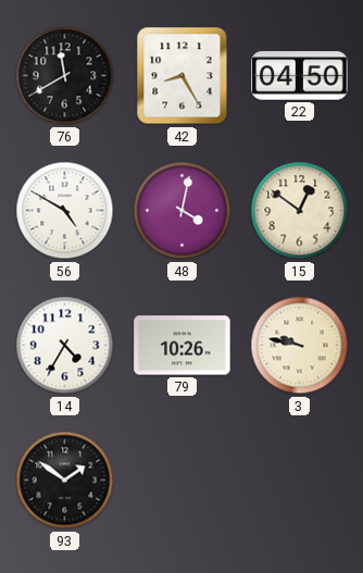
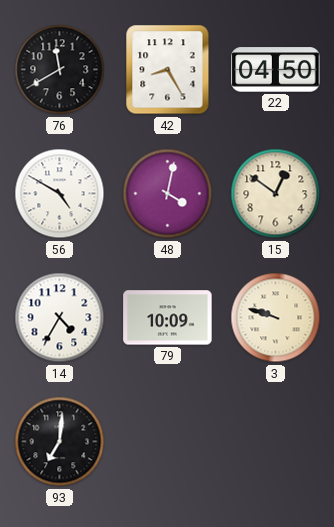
79: 10:26 -> 10:09
3: 9:47 -> 9:48
93: 1:51 -> 7:01
